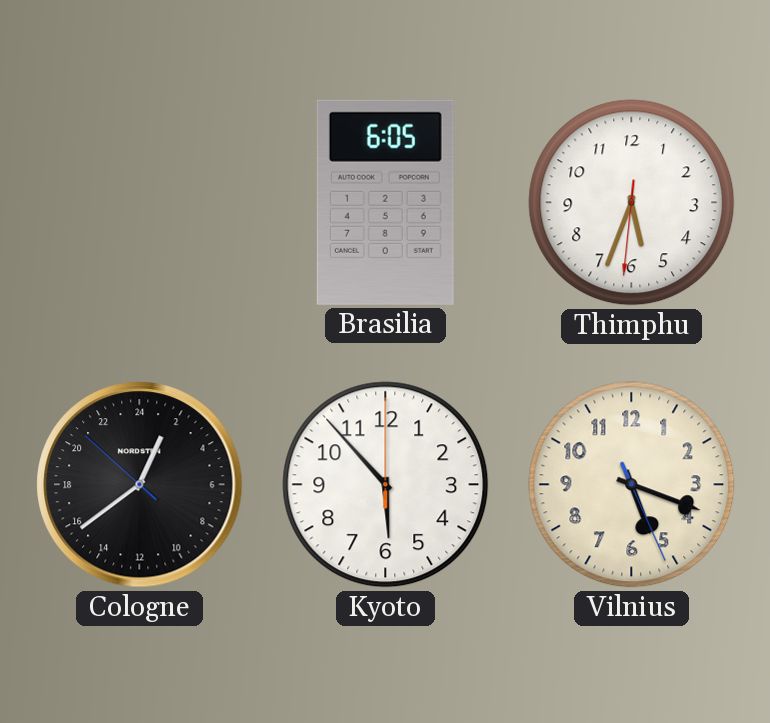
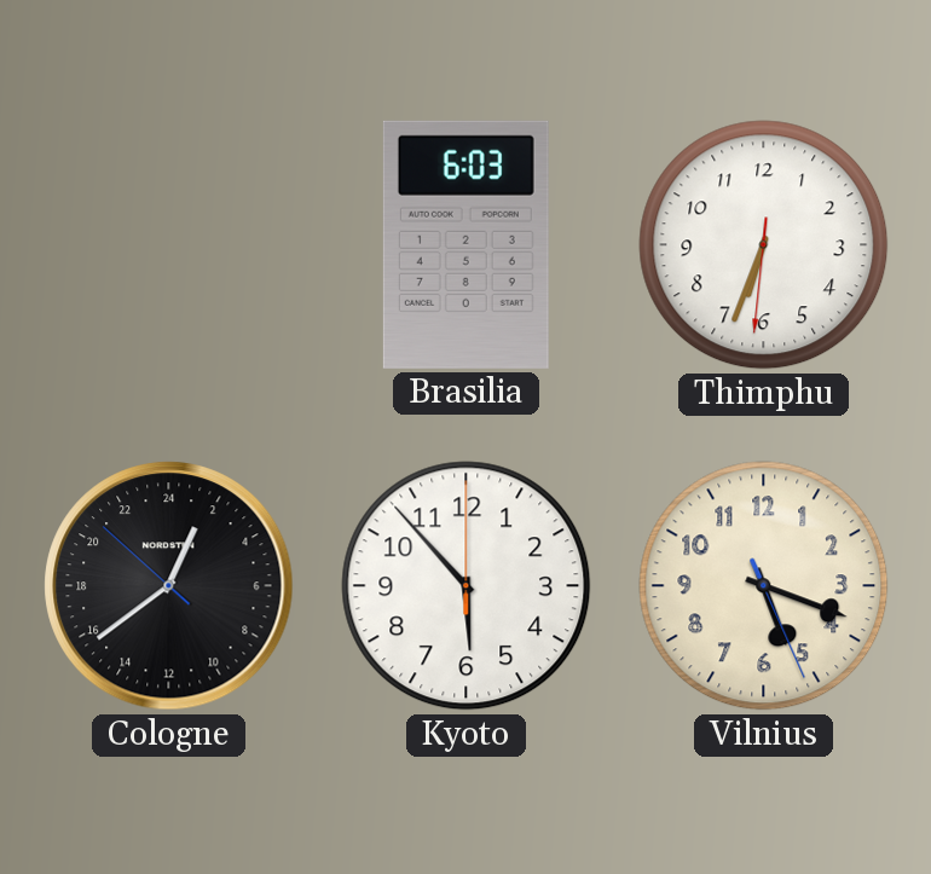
Brasilia: 6:05 -> 6:03
Thimphu: 5:33 -> 6:33
